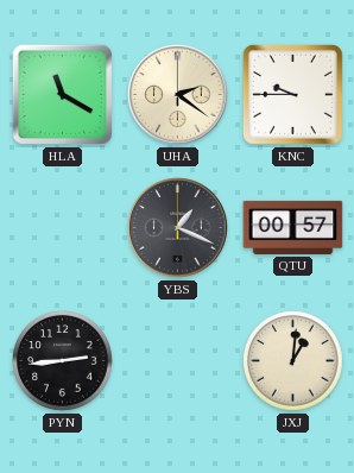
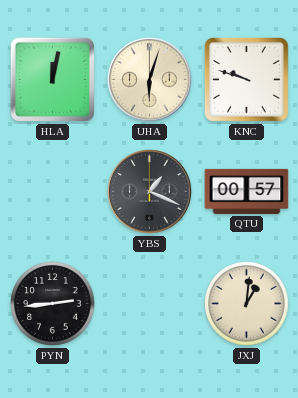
HLA: 11:20 -> 12:02
UHA: 2:21 -> 6:03
KNC: 9:45 -> 9:48
